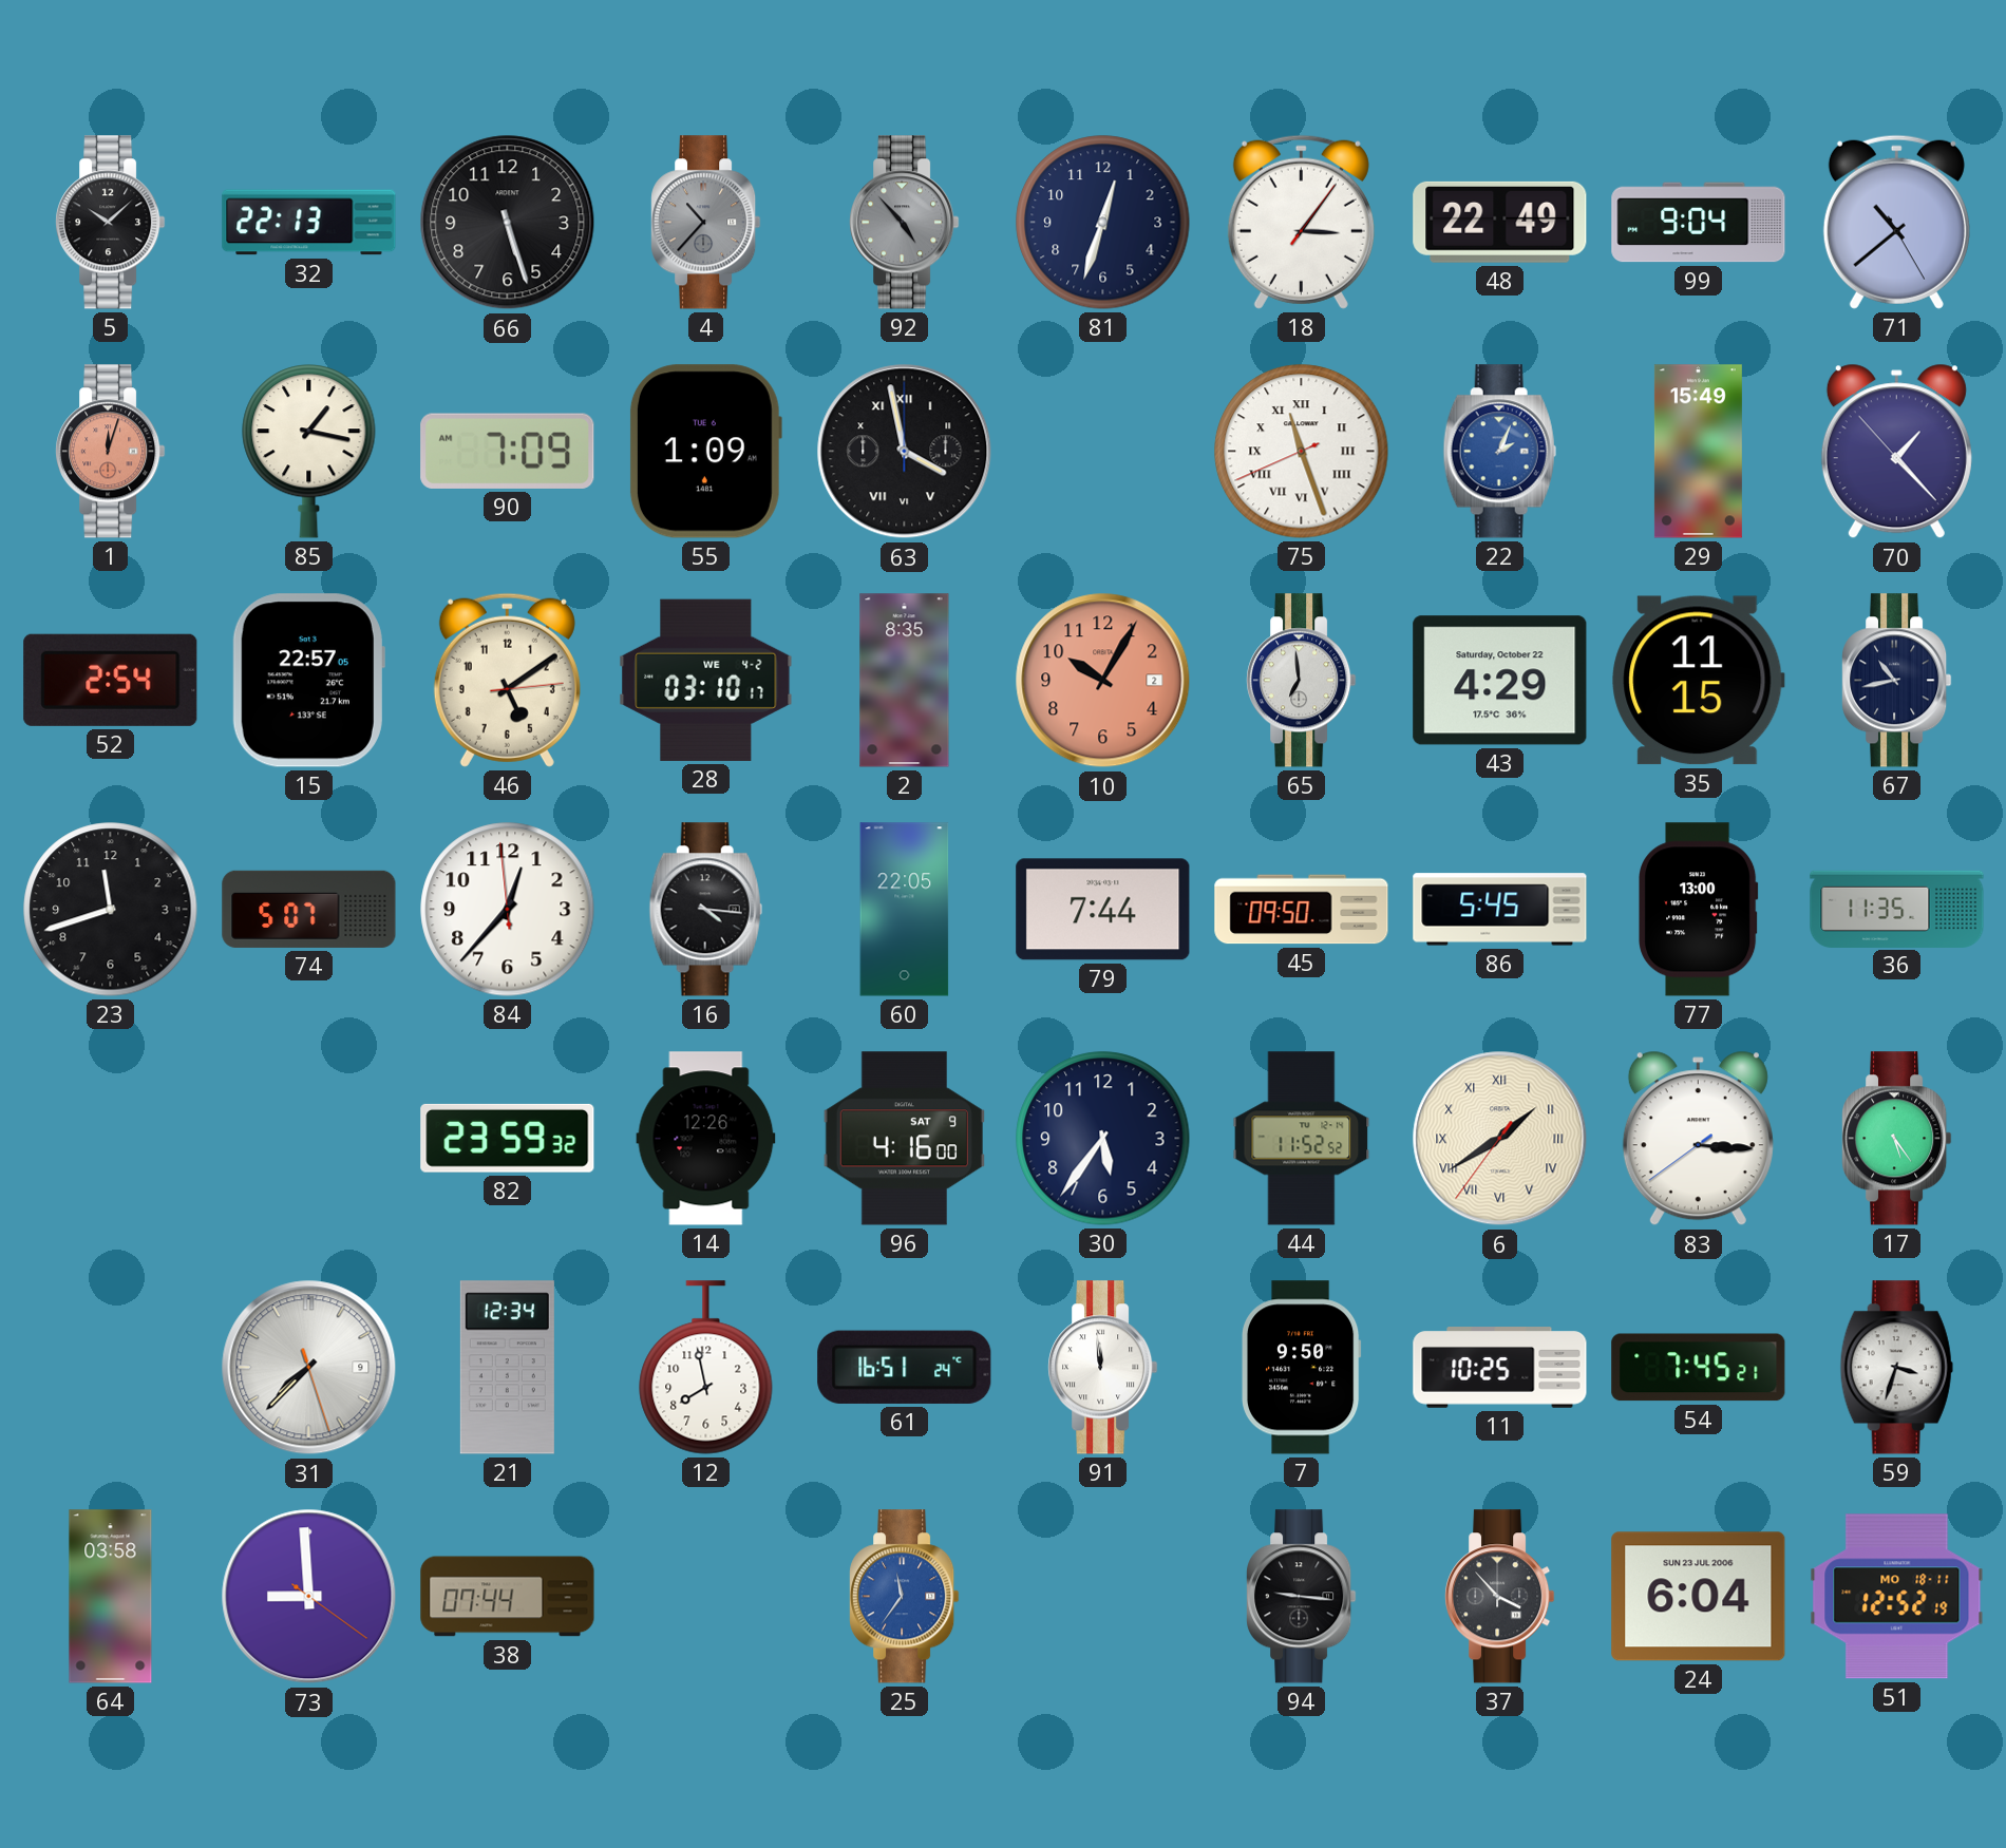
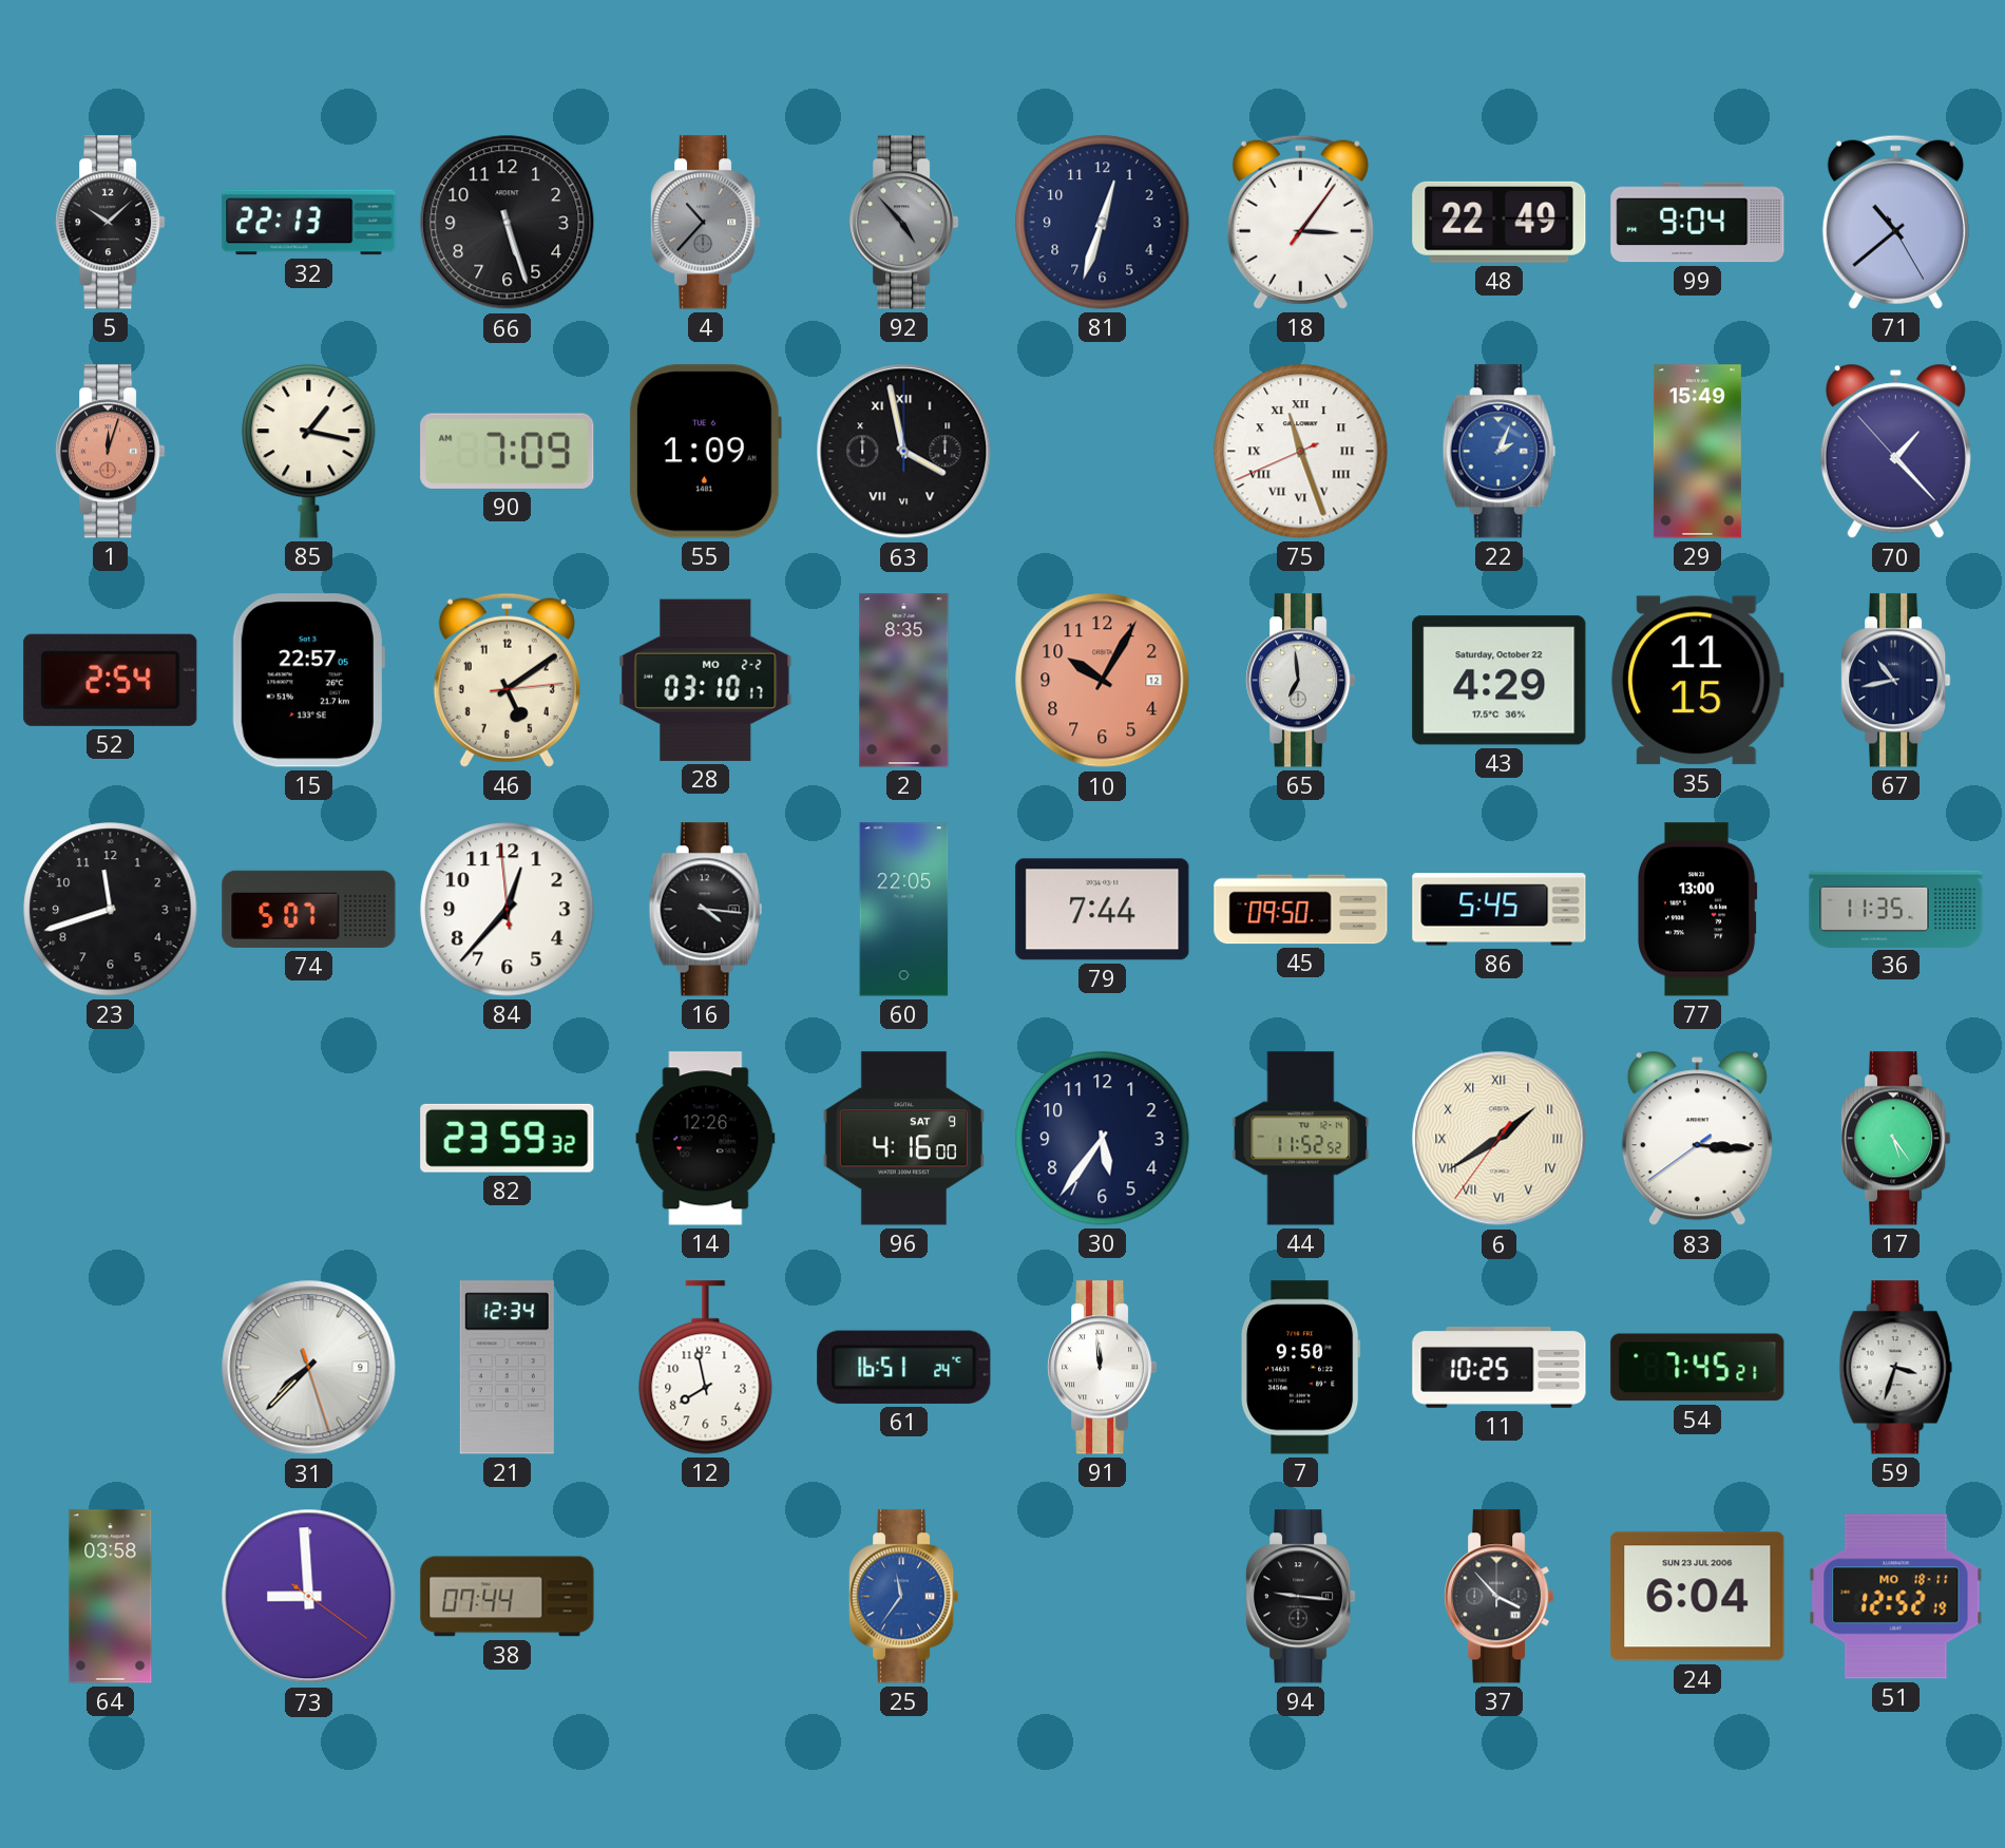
28 date: WE 4-2 -> MO 2-2
10 date: 2 -> 12
